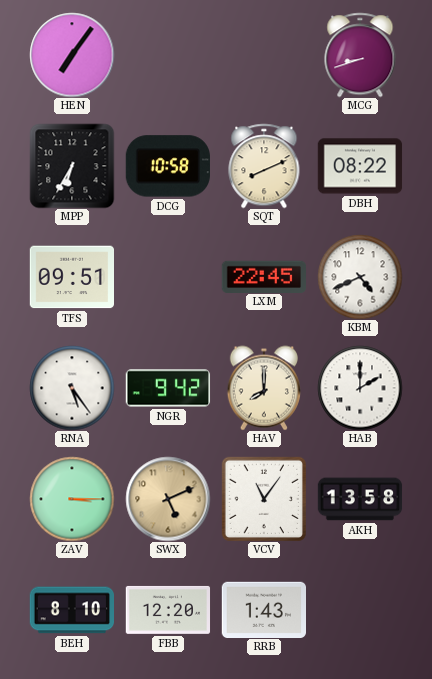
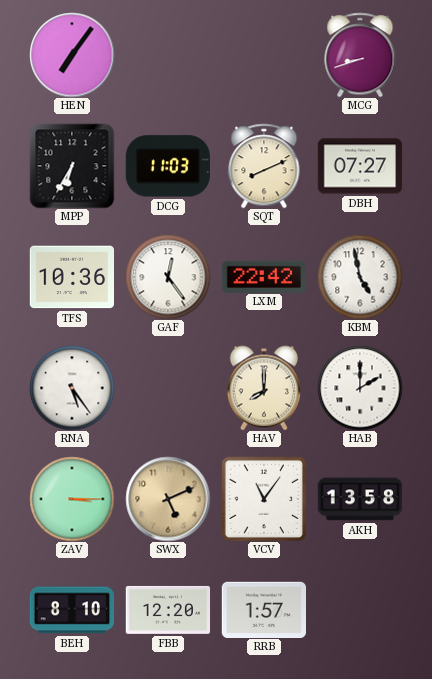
DCG: 10:58 -> 11:03
DBH: 08:22 -> 07:27
TFS: 09:51 -> 10:36
GAF: none -> 12:24
LXM: 22:45 -> 22:42
KBM: 4:41 -> 4:58
NGR: 9:42 -> none
RRB: 1:43 -> 1:57
